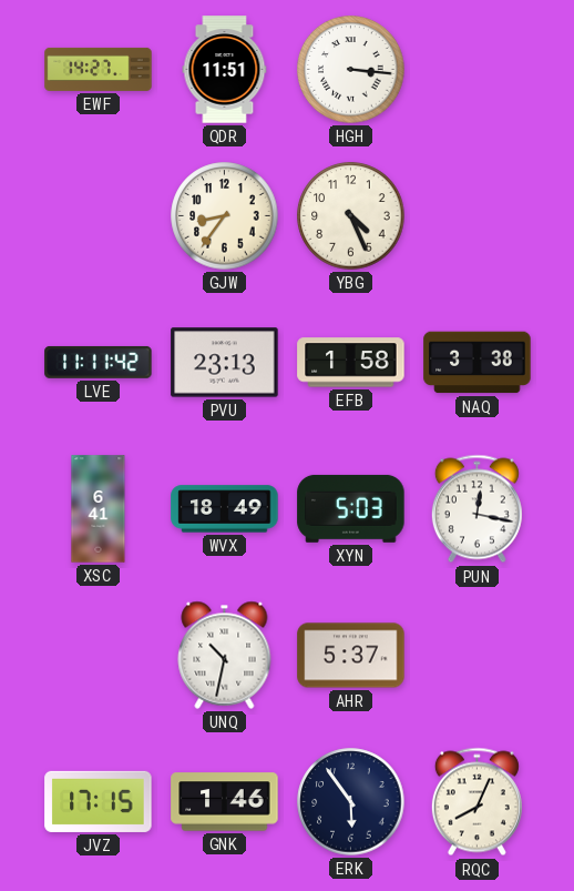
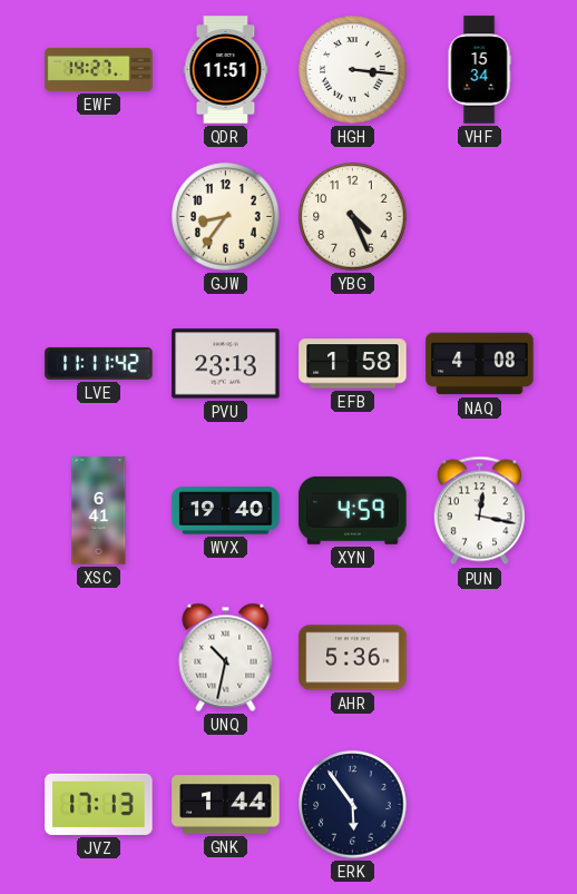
VHF: none -> 15:34
NAQ: 3:38 -> 4:08
WVX: 18:49 -> 19:40
XYN: 5:03 -> 4:59
AHR: 5:37 -> 5:36
JVZ: 17:15 -> 17:13
GNK: 1:46 -> 1:44
RQC: 8:04 -> none
